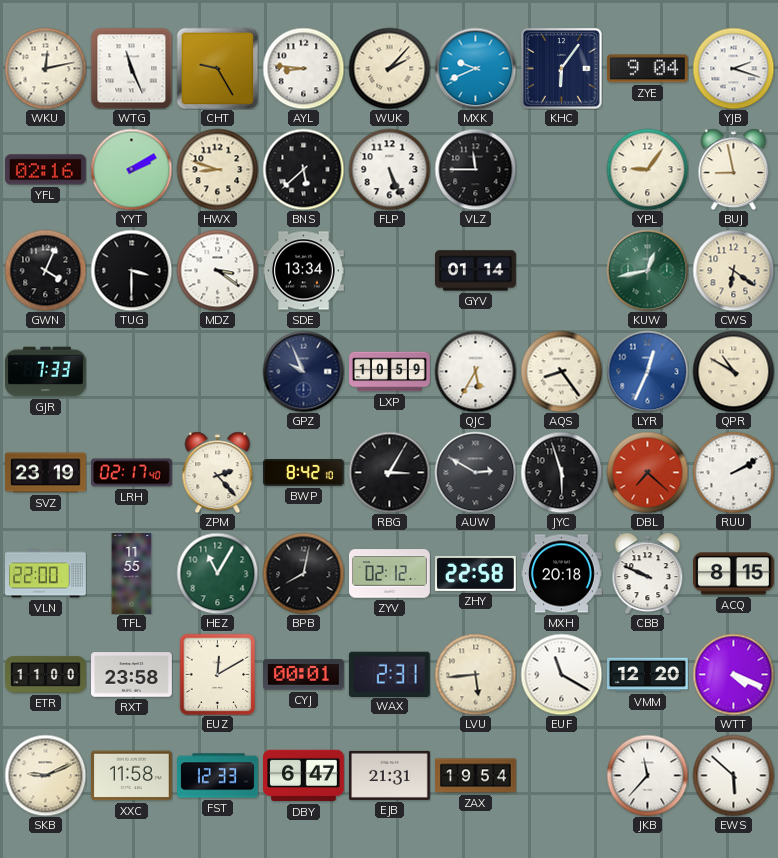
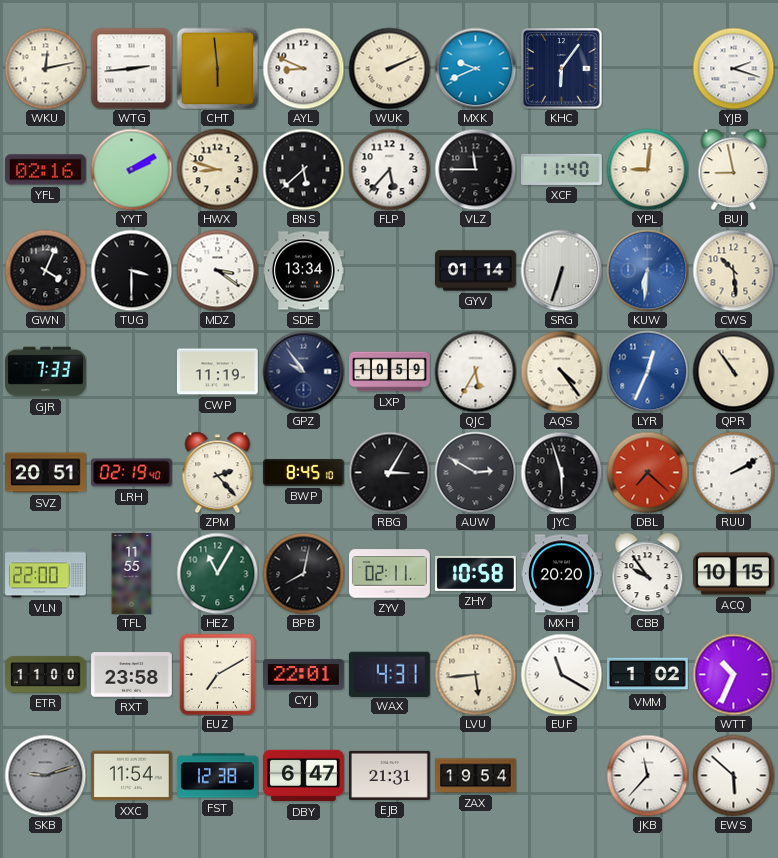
WTG: 11:26 -> 2:44
CHT: 9:25 -> 5:59
AYL: 8:46 -> 8:49
WUK: 2:07 -> 2:11
ZYE: 9:04 -> none
FLP: 5:26 -> 5:37
XCF: none -> 11:40
YPL: 9:06 -> 9:01
SRG: none -> 6:33
KUW: 12:43 -> 6:31
KUW dial: green -> blue
CWS: 6:21 -> 10:29
CWP: none -> 11:19
GPZ: 9:56 -> 9:54
AQS: 8:24 -> 4:24
QPR: 10:50 -> 10:54
SVZ: 23:19 -> 20:51
LRH: 02:17 -> 02:19
BWP: 8:42 -> 8:45
ZYV: 02:12 -> 02:11
ZHY: 22:58 -> 10:58
MXH: 20:18 -> 20:20
CBB: 9:49 -> 9:54
ACQ: 8:15 -> 10:15
EUZ: 12:10 -> 7:10
CYJ: 00:01 -> 22:01
WAX: 2:31 -> 4:31
VMM: 12:20 -> 1:02
WTT: 4:19 -> 10:34
SKB: 9:11 -> 9:12
SKB dial: cream -> grey
XXC: 11:58 -> 11:54
FST: 12:33 -> 12:38
